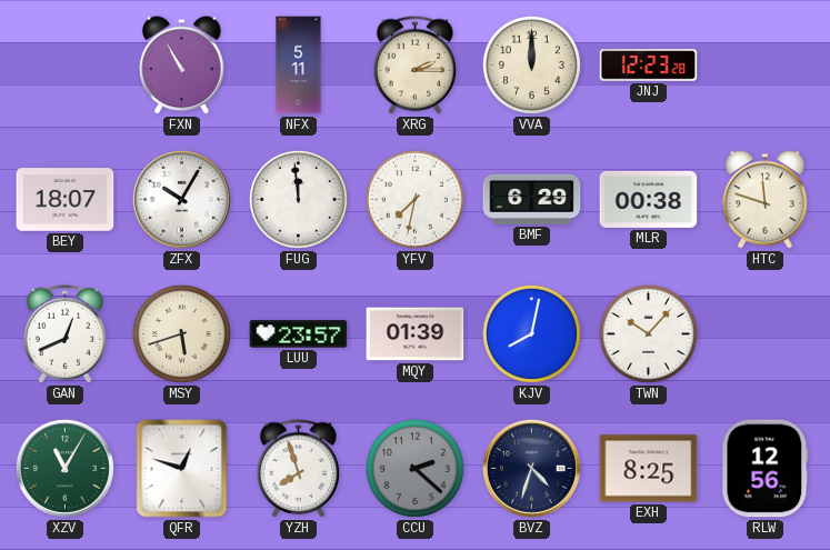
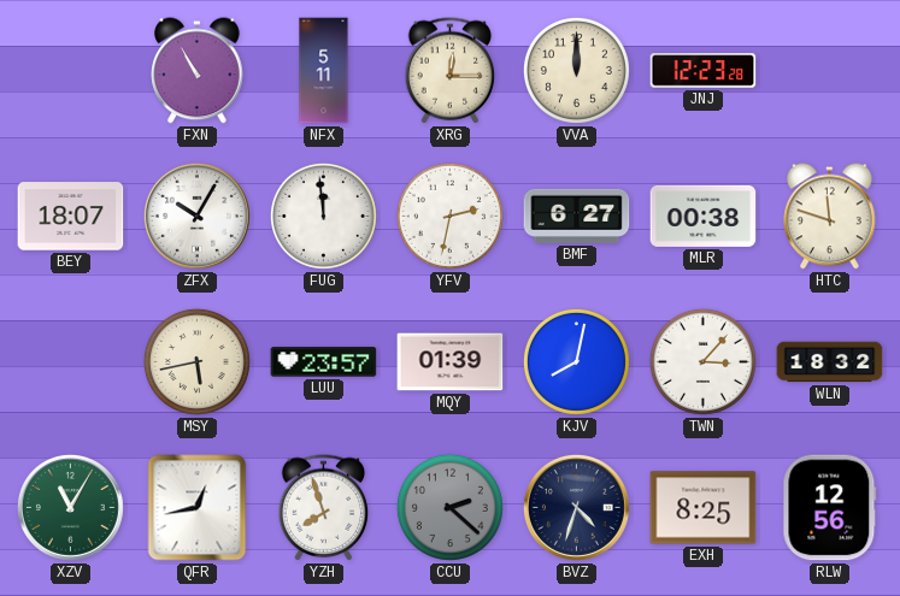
XRG: 2:15 -> 12:15
YFV: 7:32 -> 2:32
BMF: 6:29 -> 6:27
GAN: 12:41 -> none
MSY: 5:42 -> 5:43
TWN: 10:07 -> 3:07
WLN: none -> 18:32
QFR: 12:48 -> 12:43
